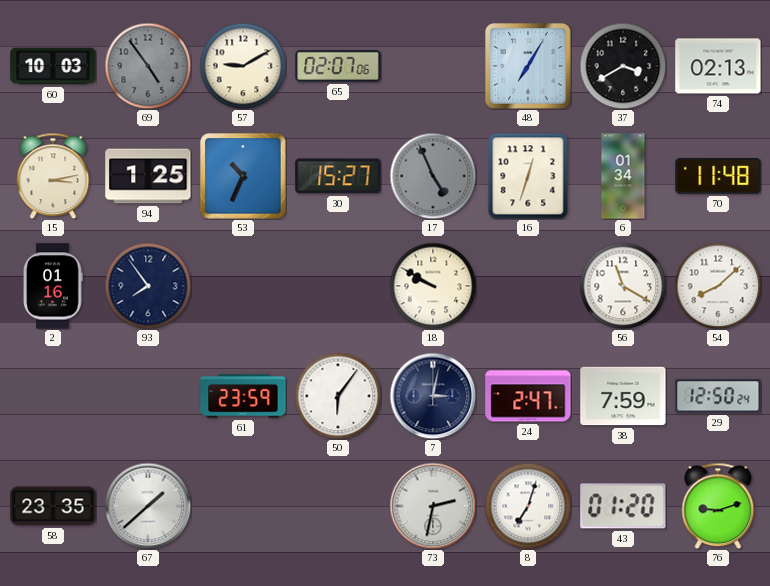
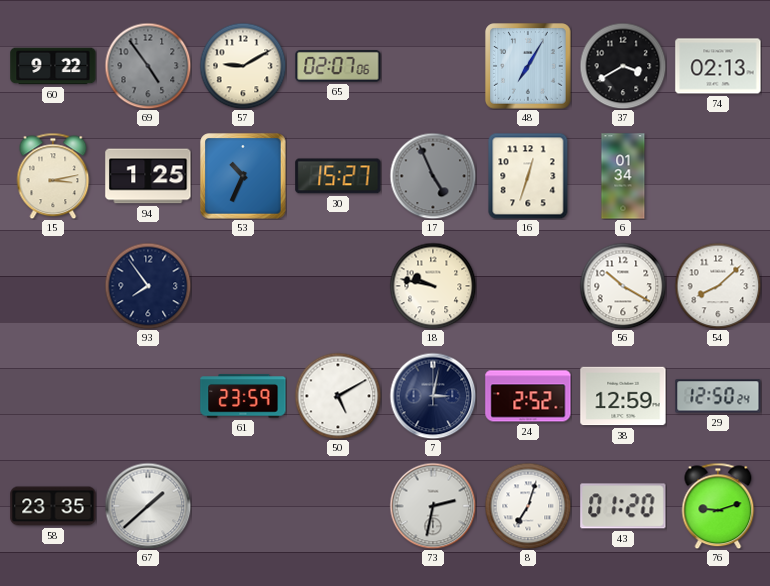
60: 10:03 -> 9:22
70: 11:48 -> none
2: 01:16 -> none
18: 9:50 -> 9:47
56: 11:20 -> 10:20
50: 6:06 -> 5:10
24: 2:47 -> 2:52
38: 7:59 -> 12:59
